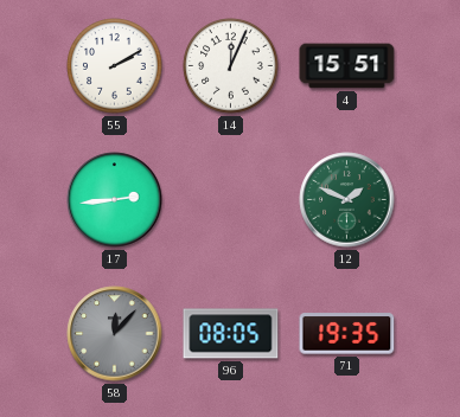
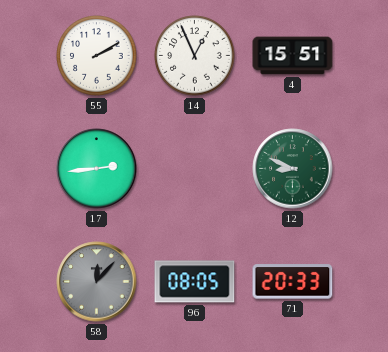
14: 12:04 -> 12:56
12: 1:49 -> 8:49
71: 19:35 -> 20:33
